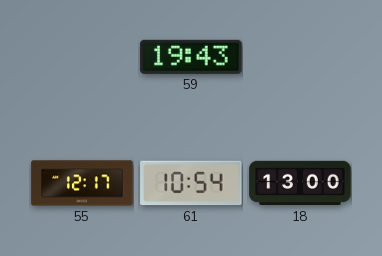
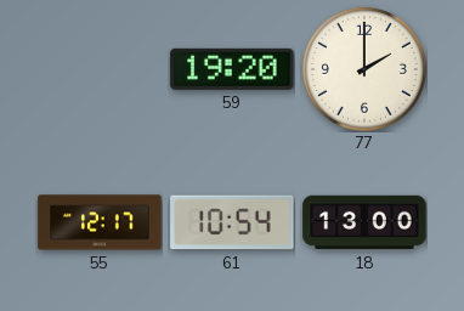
59: 19:43 -> 19:20
77: none -> 2:00
